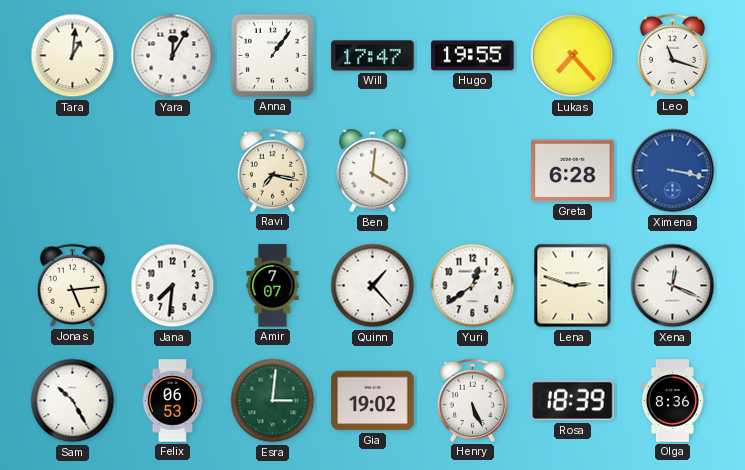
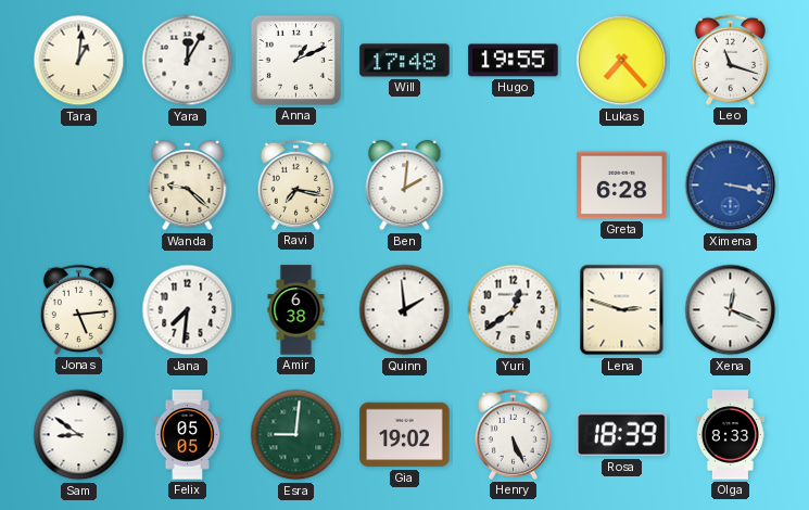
Anna: 1:06 -> 1:11
Will: 17:47 -> 17:48
Wanda: none -> 9:22
Ben: 4:01 -> 2:01
Amir: 7:07 -> 6:38
Quinn: 1:23 -> 1:59
Sam: 10:25 -> 8:51
Felix: 06:53 -> 05:05
Esra: 3:01 -> 9:01
Olga: 8:36 -> 8:33
